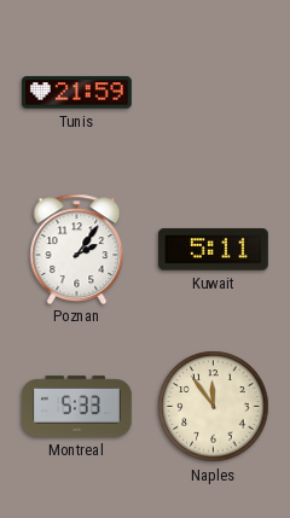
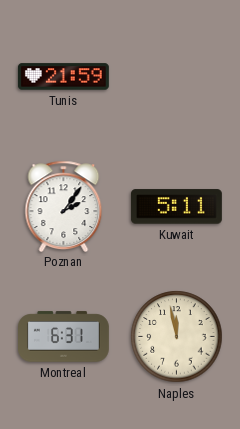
Montreal: 5:33 -> 6:31
Naples: 11:54 -> 11:58
